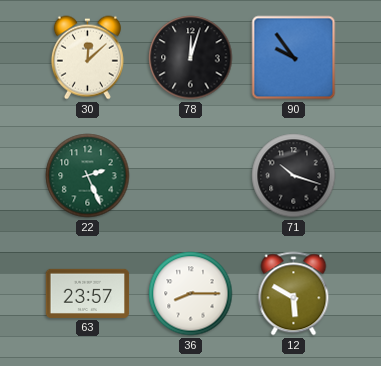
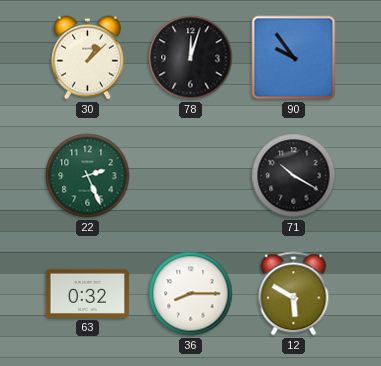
30: 12:08 -> 1:08
71: 10:18 -> 10:20
63: 23:57 -> 0:32
